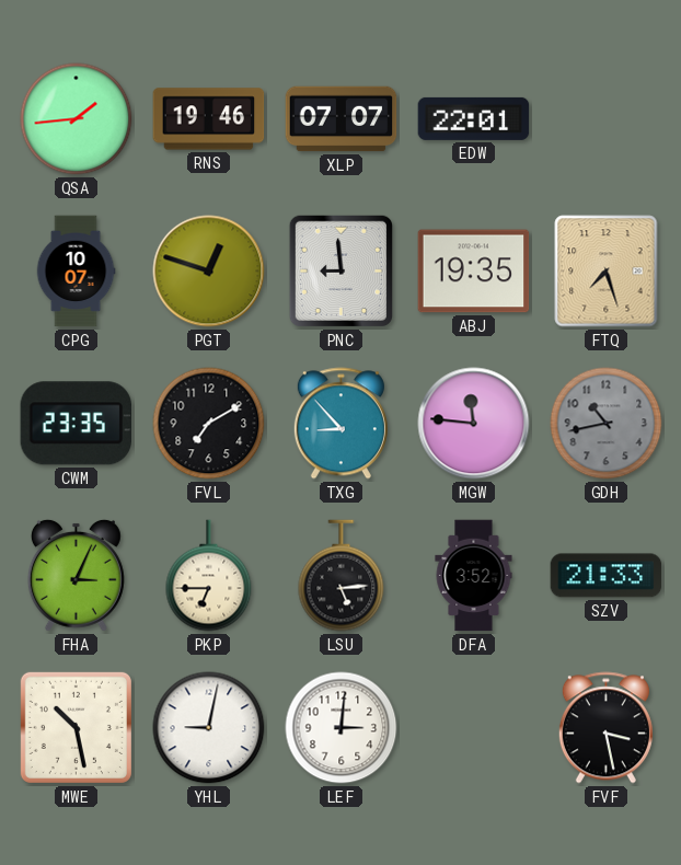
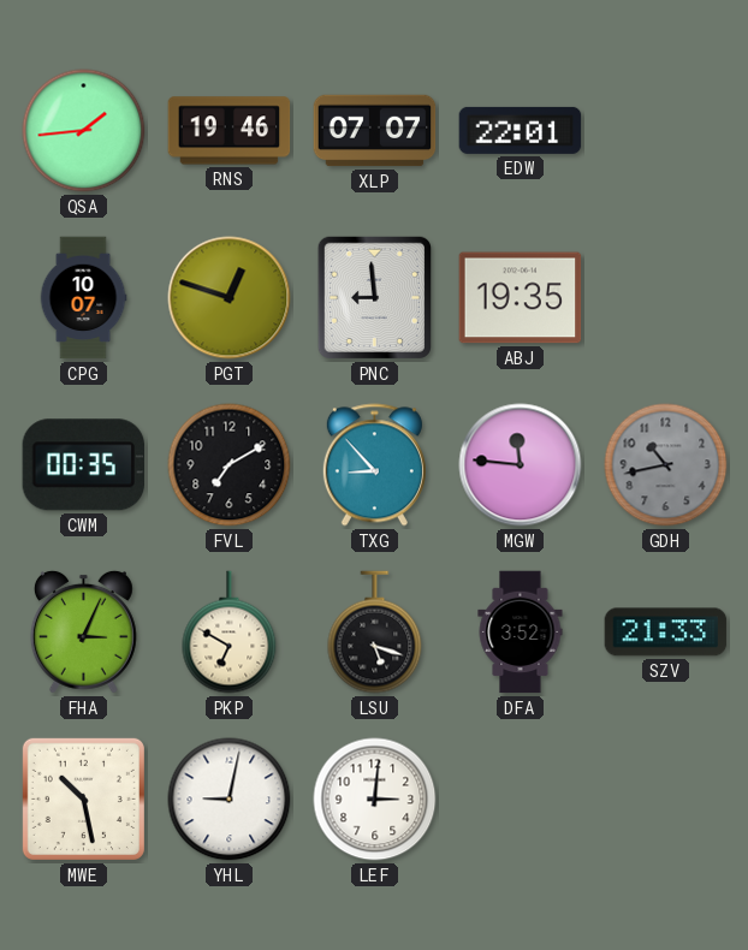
FTQ: 7:27 -> none
CWM: 23:35 -> 00:35
PKP: 6:45 -> 6:50
LSU: 5:14 -> 5:18
FVF: 3:28 -> none
